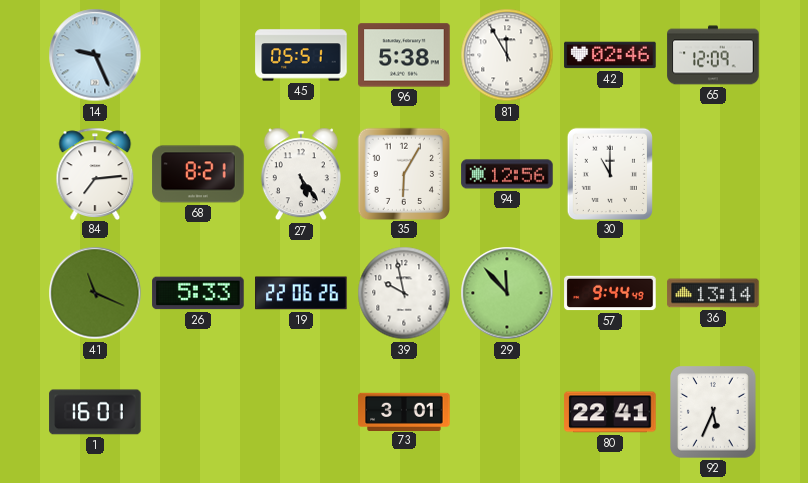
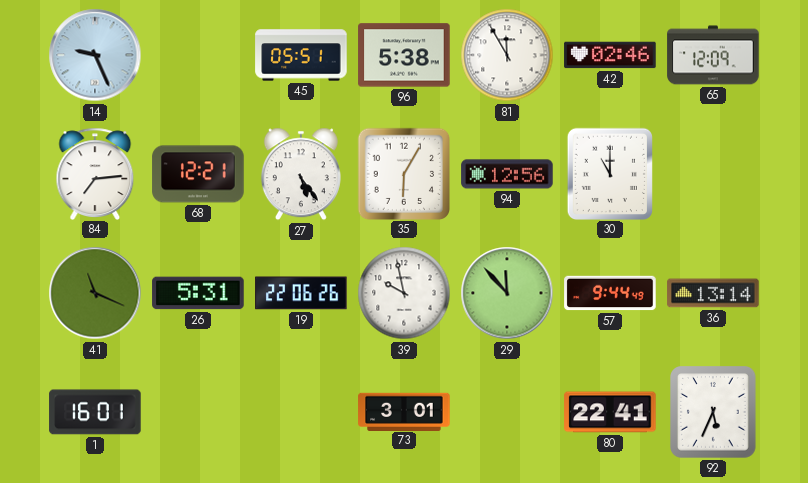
68: 8:21 -> 12:21
26: 5:33 -> 5:31
